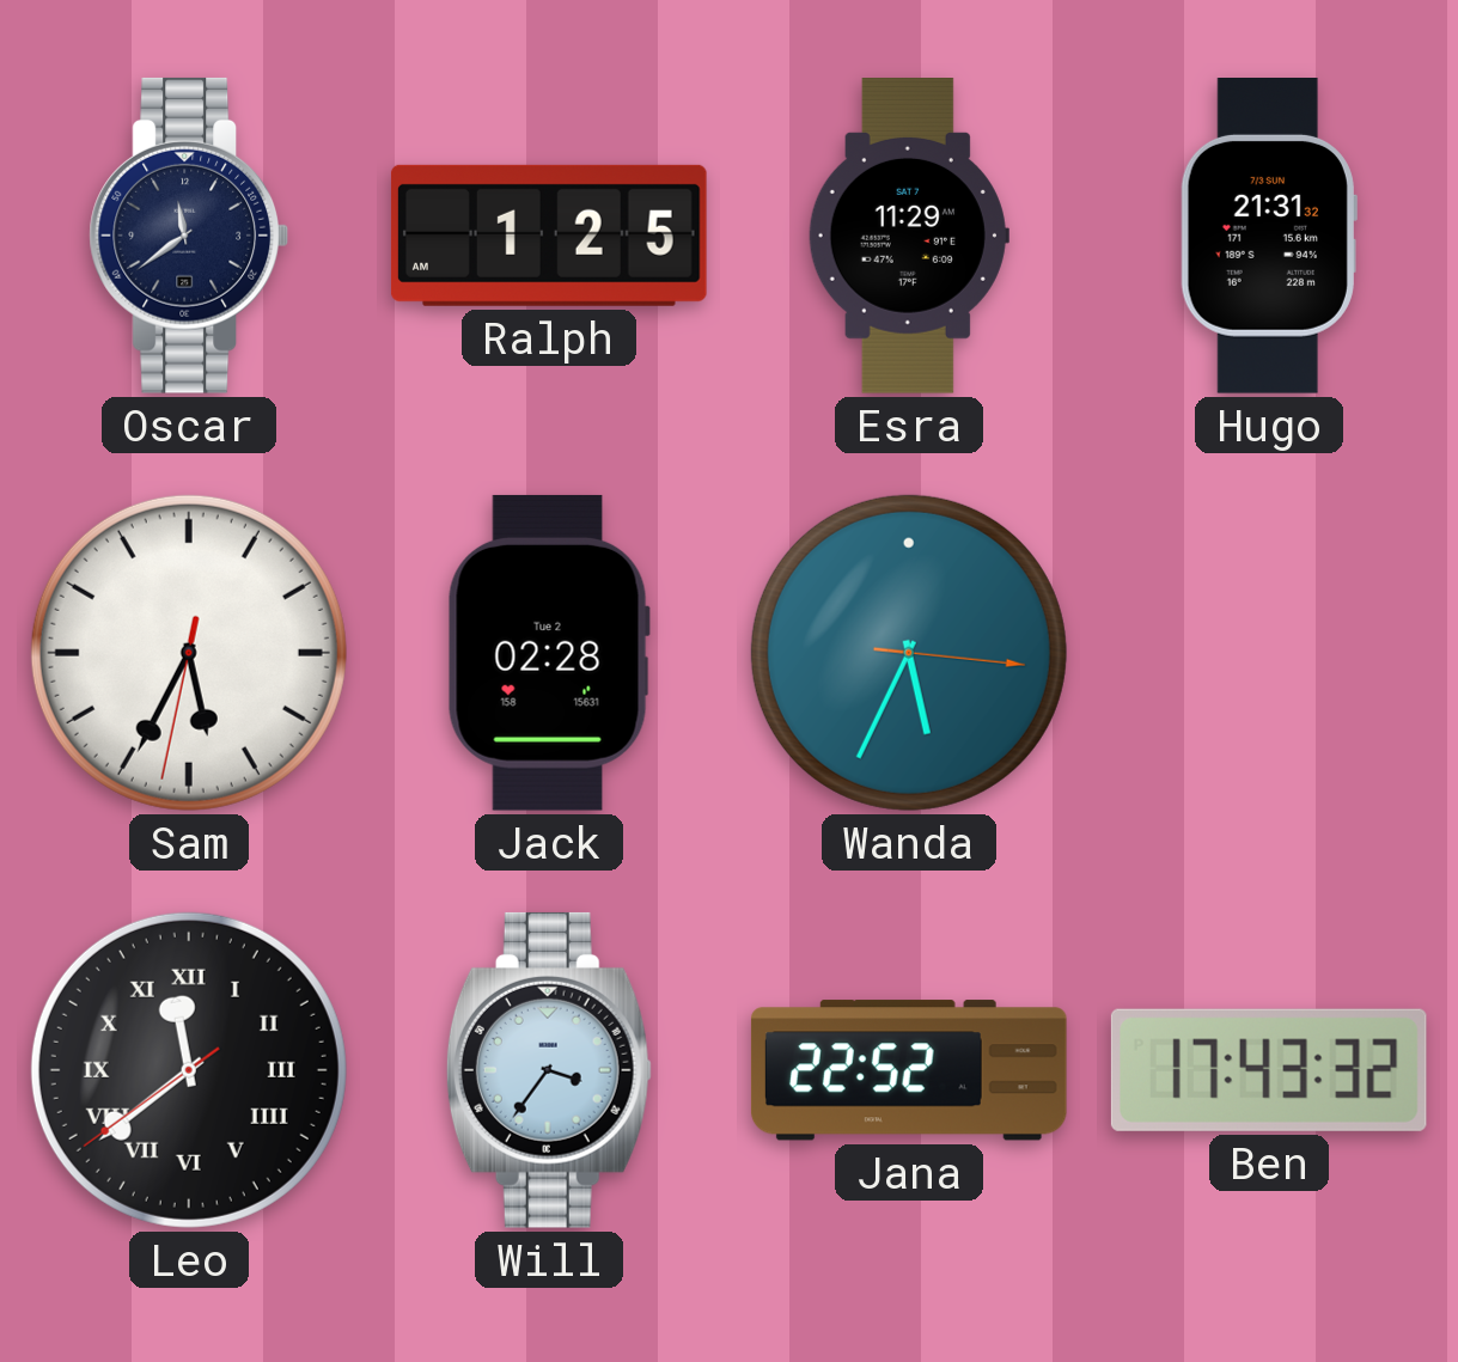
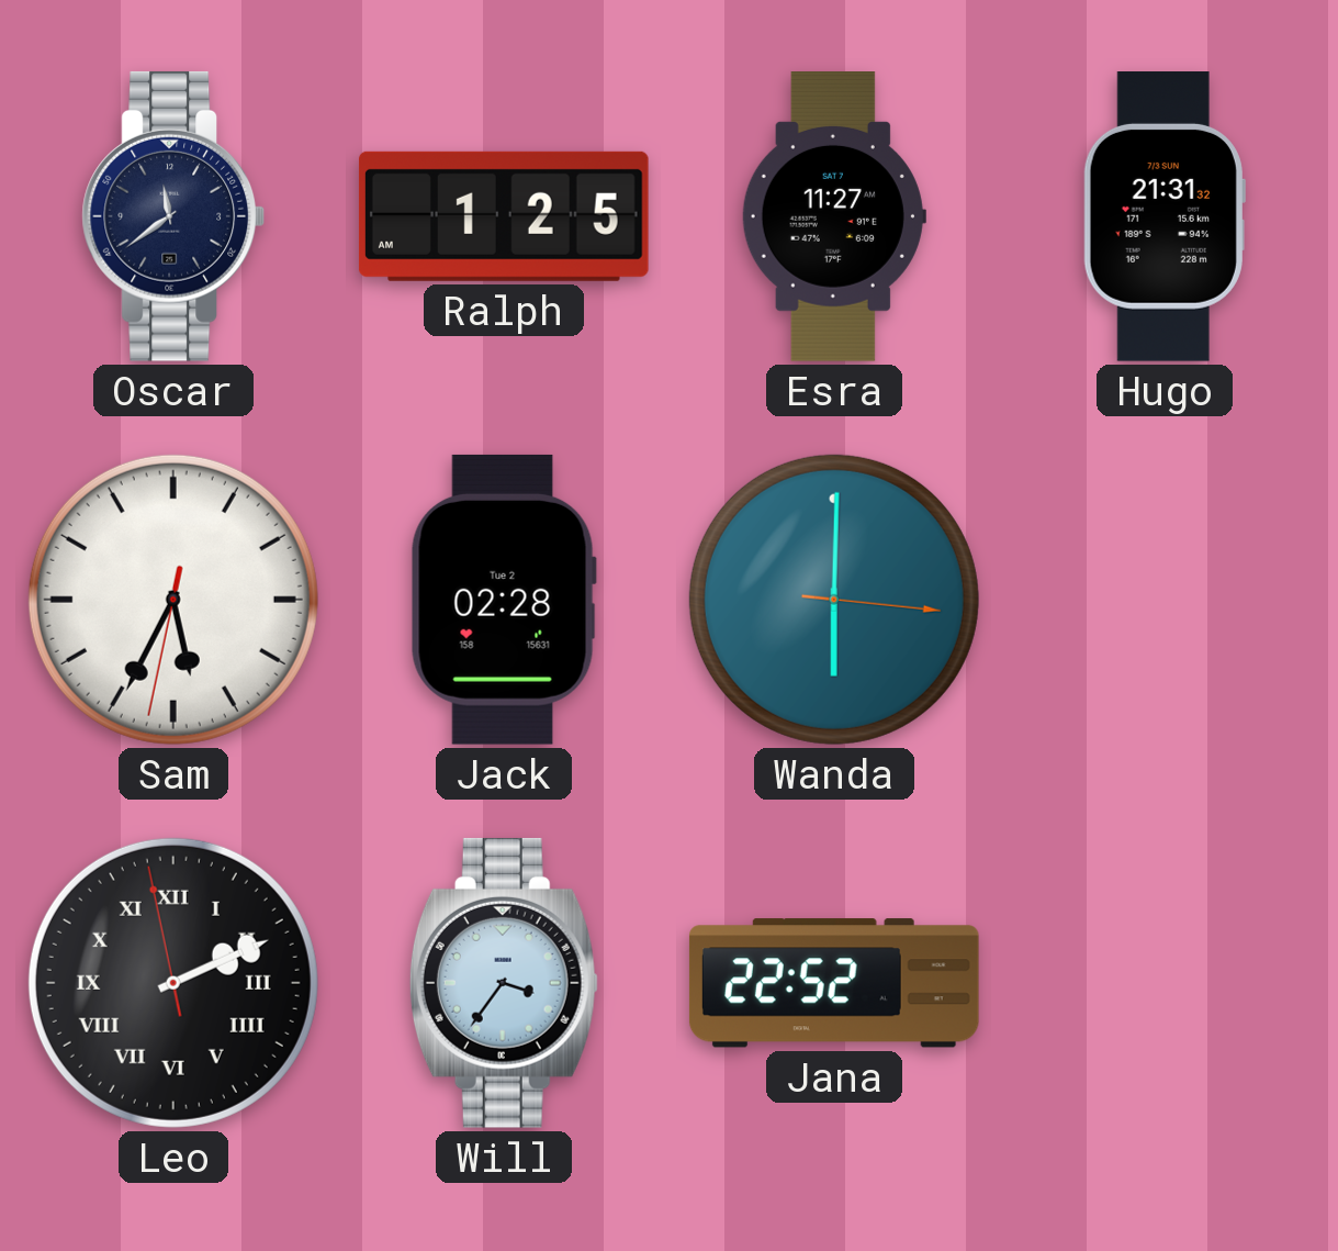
Esra: 11:29 -> 11:27
Wanda: 5:34 -> 6:00
Leo: 11:38 -> 2:10
Ben: 17:43 -> none
